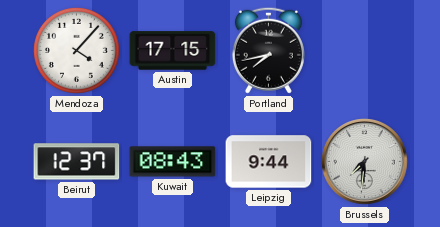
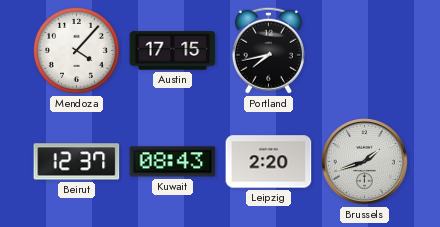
Leipzig: 9:44 -> 2:20
Brussels: 7:31 -> 1:42
